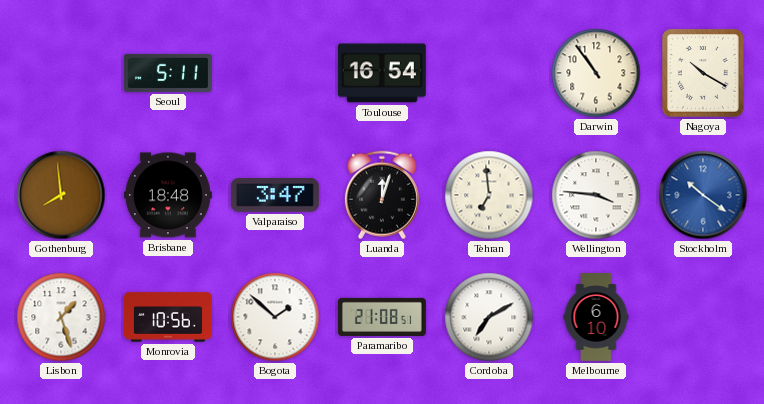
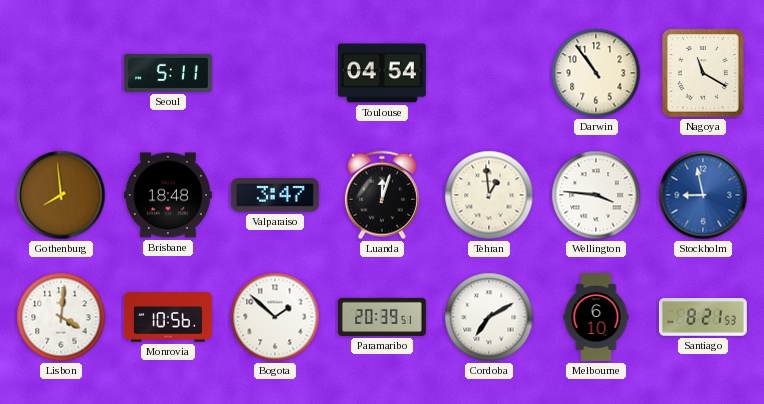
Toulouse: 16:54 -> 04:54
Nagoya: 10:20 -> 11:20
Tehran: 6:59 -> 12:59
Stockholm: 10:21 -> 8:58
Lisbon: 1:27 -> 4:01
Paramaribo: 21:08 -> 20:39
Santiago: none -> 8:21
